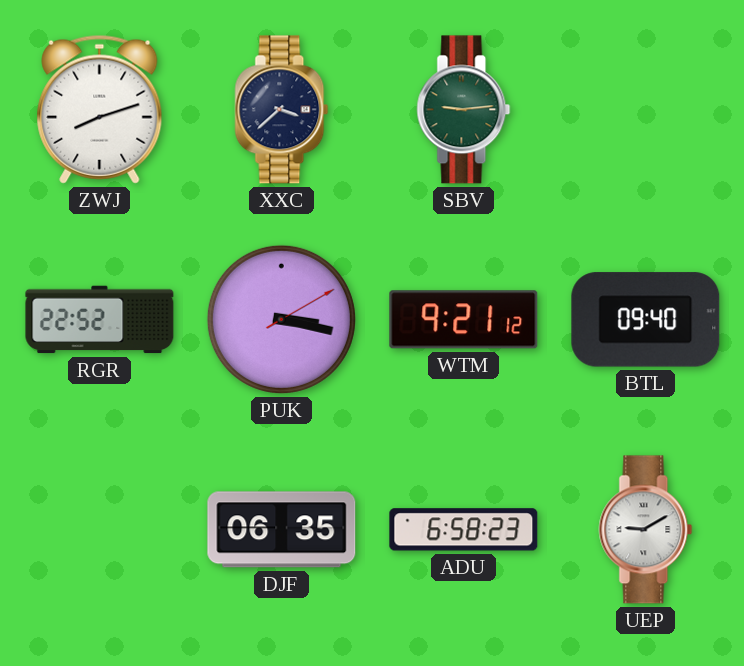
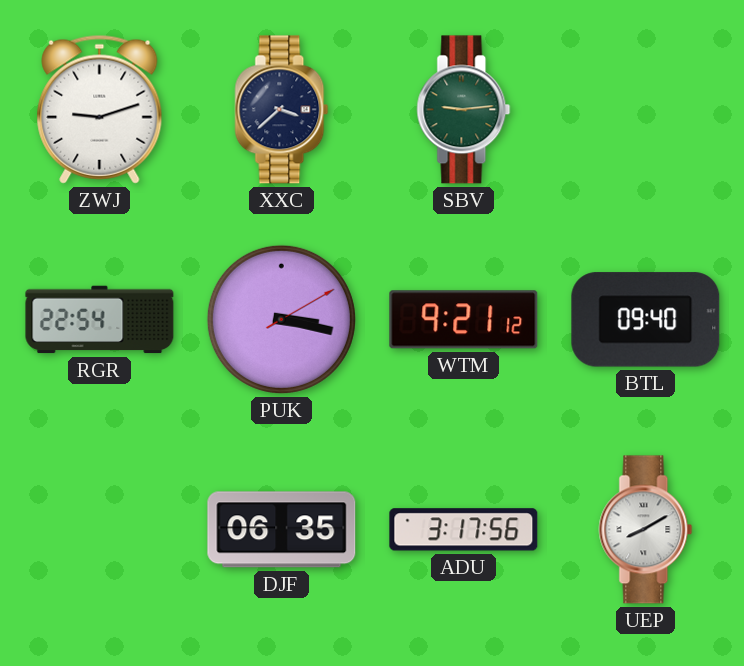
ZWJ: 8:12 -> 9:12
RGR: 22:52 -> 22:54
ADU: 6:58 -> 3:17
UEP: 9:10 -> 8:10
